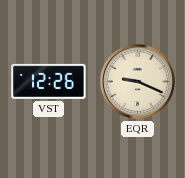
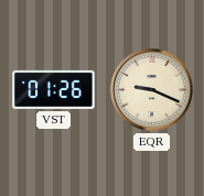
VST: 12:26 -> 01:26
